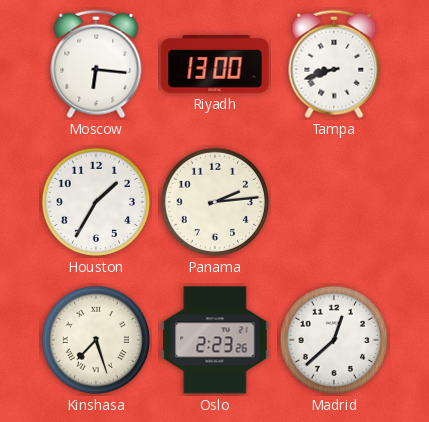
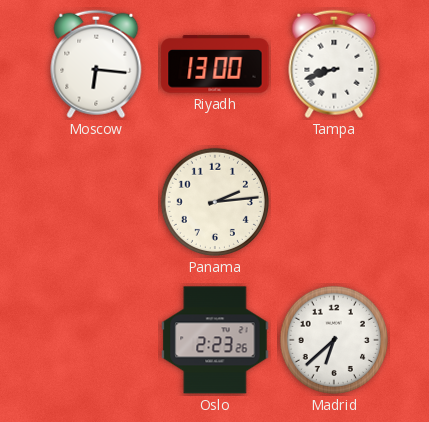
Houston: 1:35 -> none
Kinshasa: 7:27 -> none
Madrid: 12:38 -> 6:38
